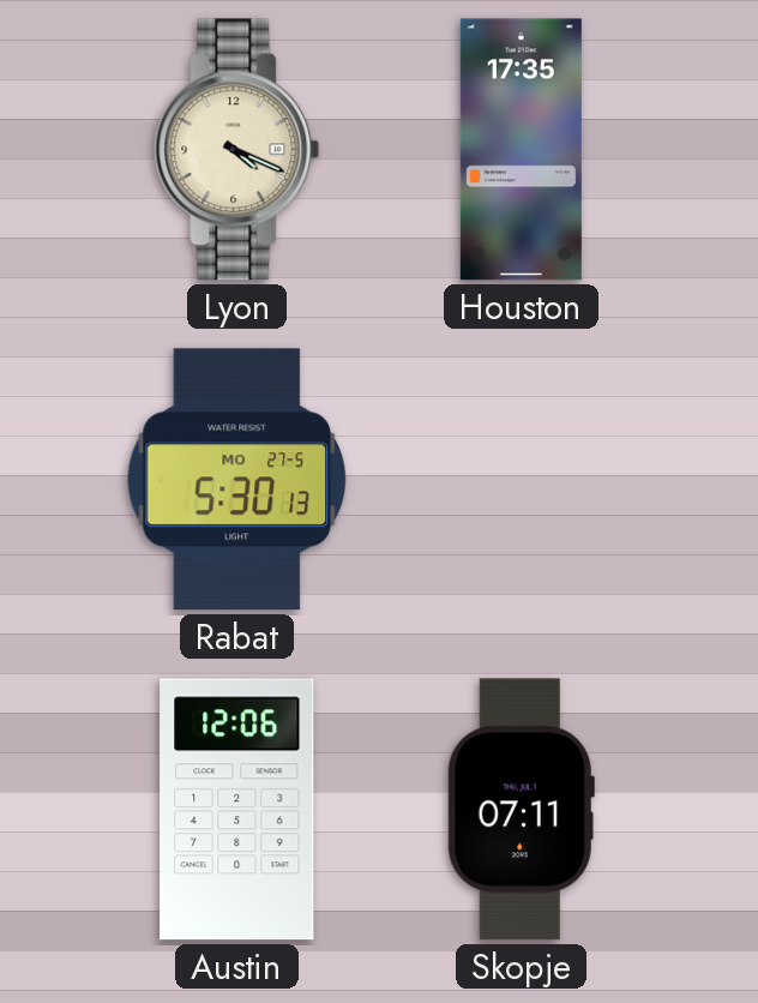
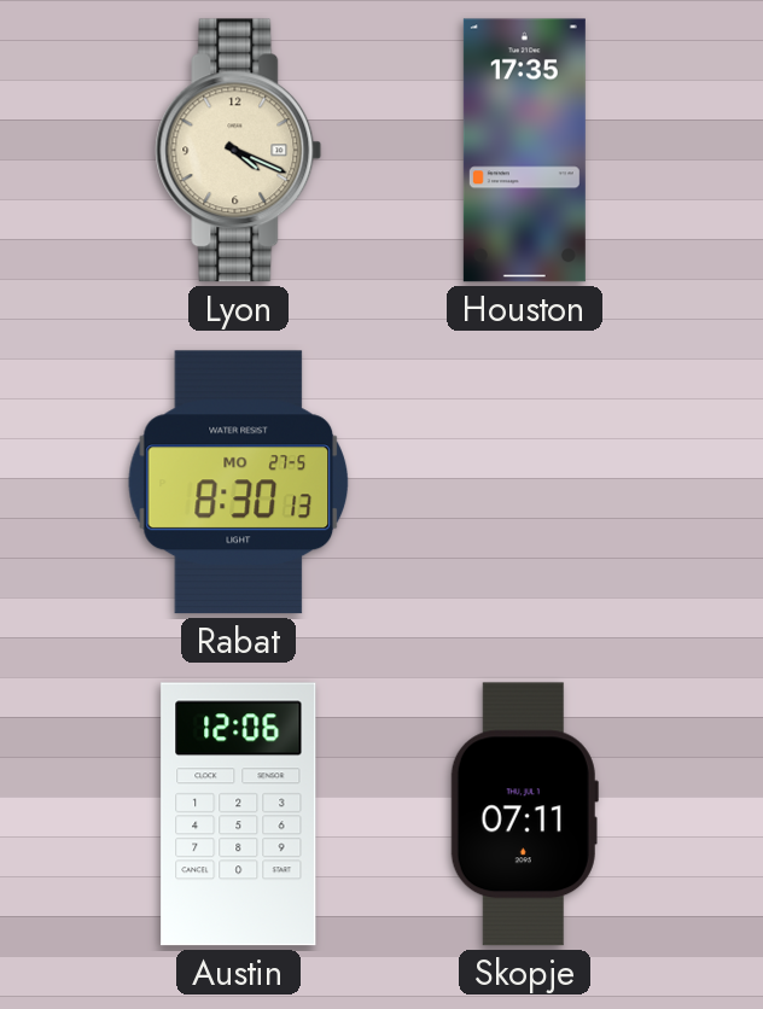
Rabat: 5:30 -> 8:30
